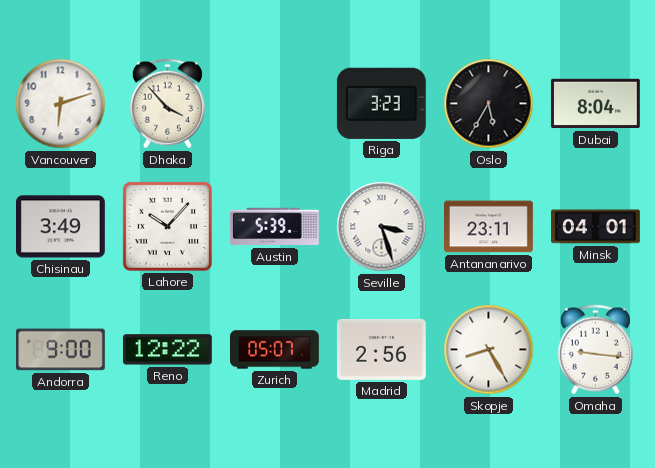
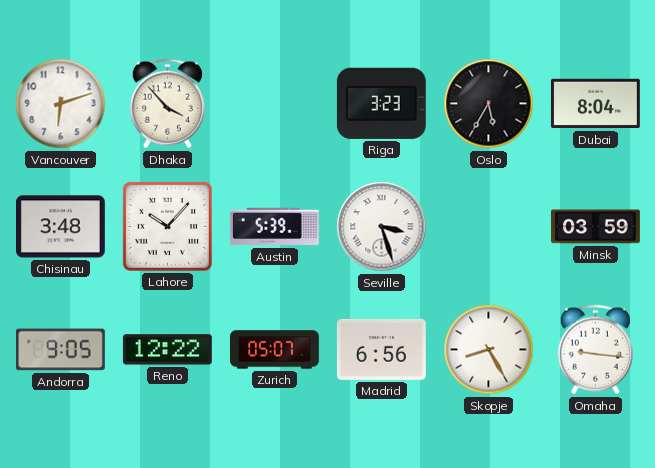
Chisinau: 3:49 -> 3:48
Antananarivo: 23:11 -> none
Minsk: 04:01 -> 03:59
Andorra: 9:00 -> 9:05
Madrid: 2:56 -> 6:56
